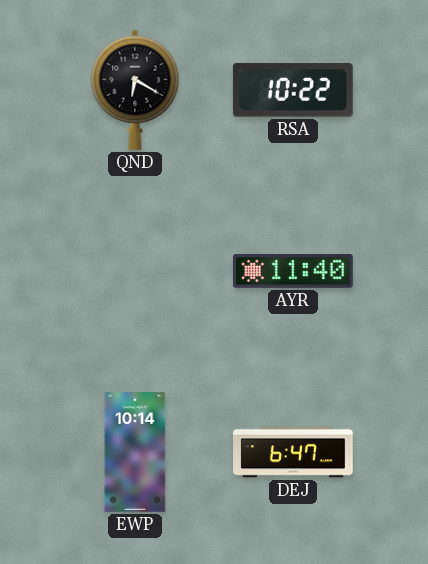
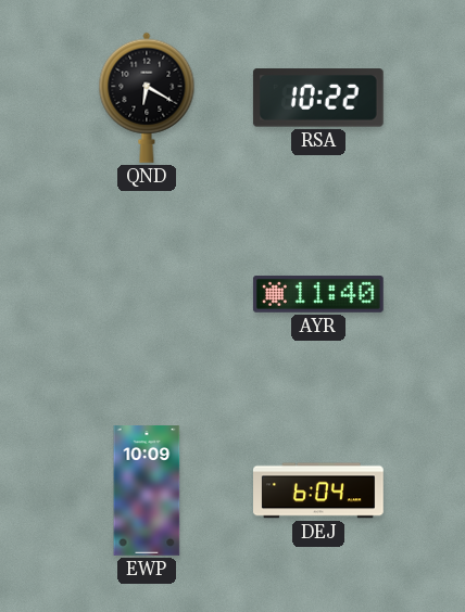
EWP: 10:14 -> 10:09
DEJ: 6:47 -> 6:04
